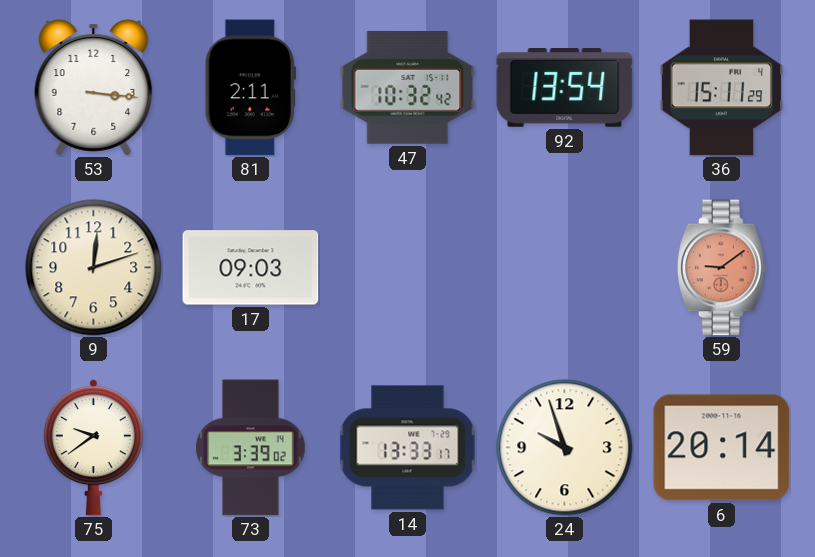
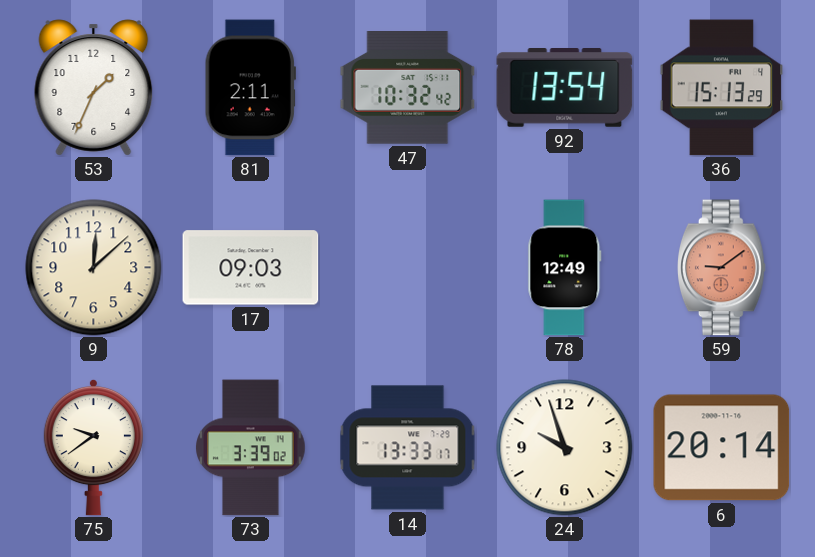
53: 3:16 -> 1:34
36: 15:11 -> 15:13
9: 12:12 -> 12:08
78: none -> 12:49
